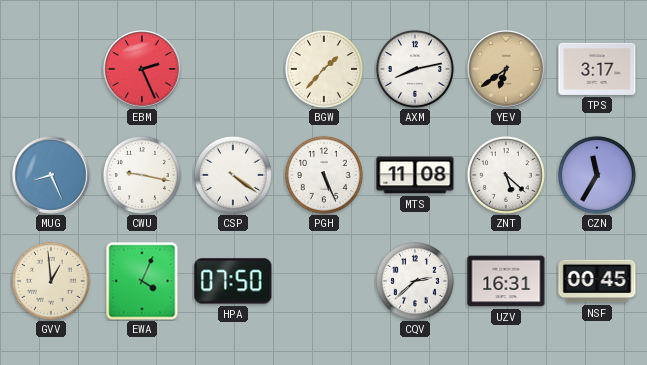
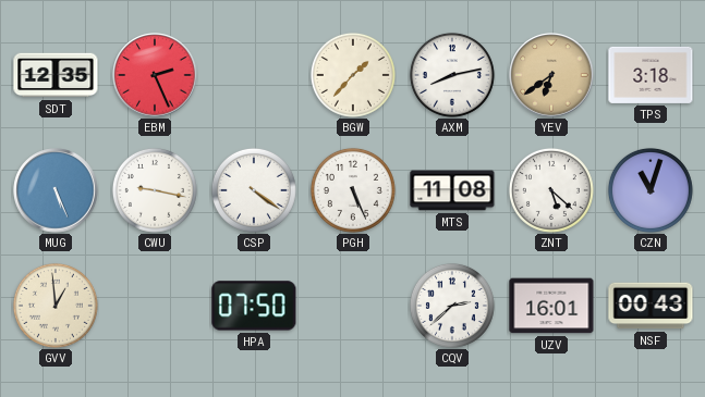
SDT: none -> 12:35
TPS: 3:17 -> 3:18
MUG: 8:26 -> 5:26
CZN: 11:35 -> 11:03
EWA: 4:04 -> none
UZV: 16:31 -> 16:01
NSF: 00:45 -> 00:43
